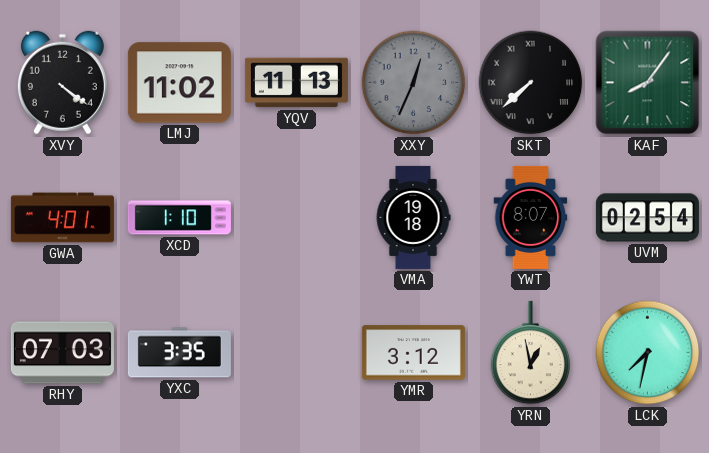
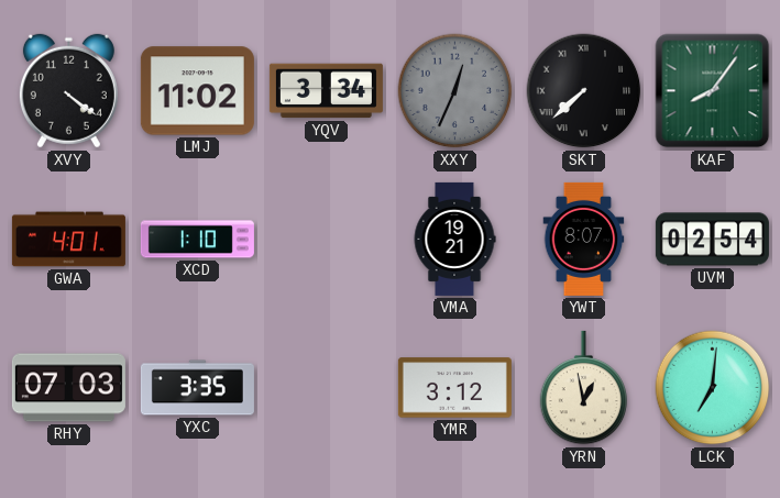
YQV: 11:13 -> 3:34
VMA: 19:18 -> 19:21
LCK: 7:32 -> 7:01
